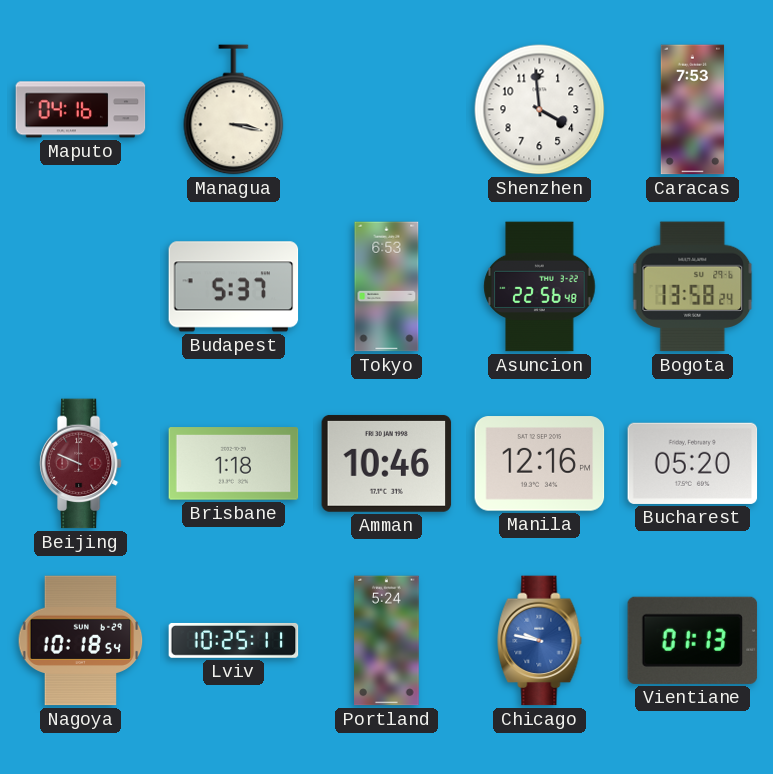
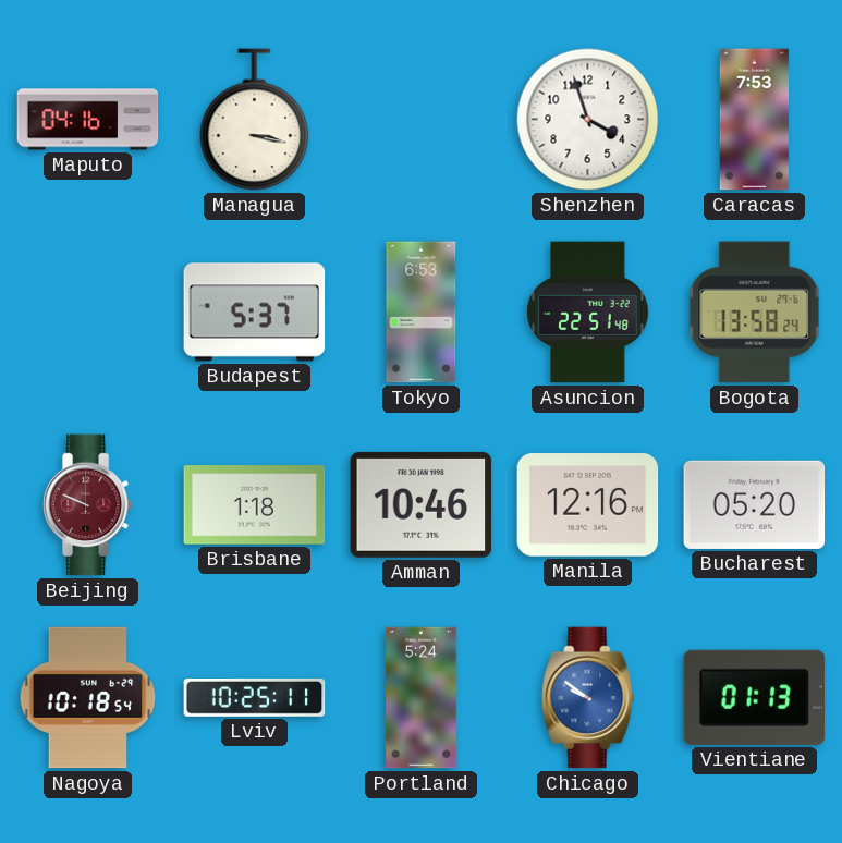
Shenzhen: 3:59 -> 3:57
Asuncion: 22:56 -> 22:51
Chicago: 9:47 -> 9:51
